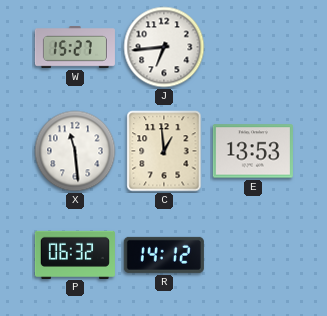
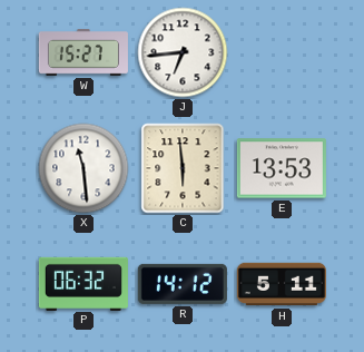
C: 12:59 -> 5:59
H: none -> 5:11
